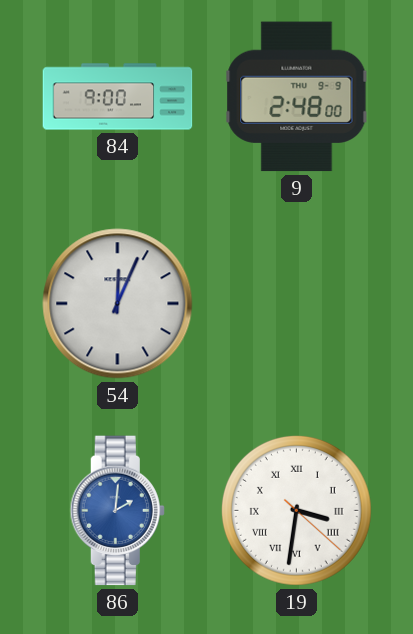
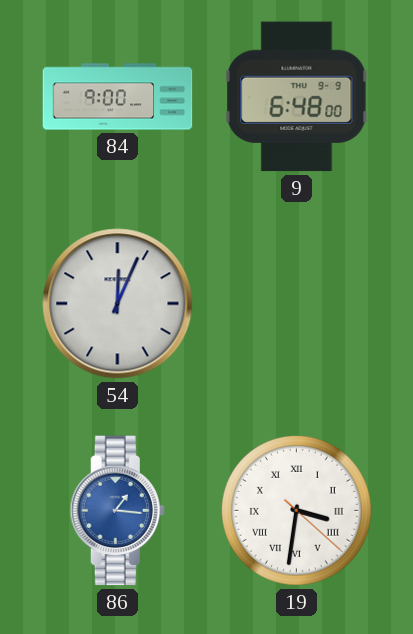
9: 2:48 -> 6:48
86: 2:01 -> 1:16
